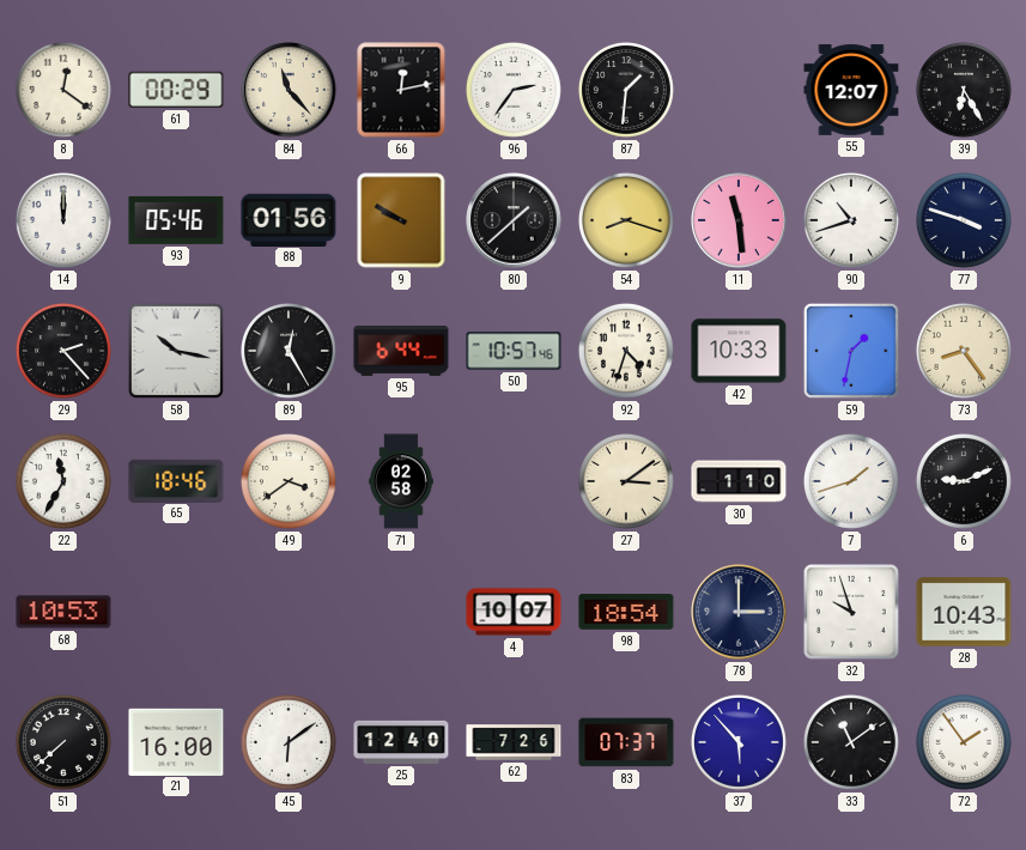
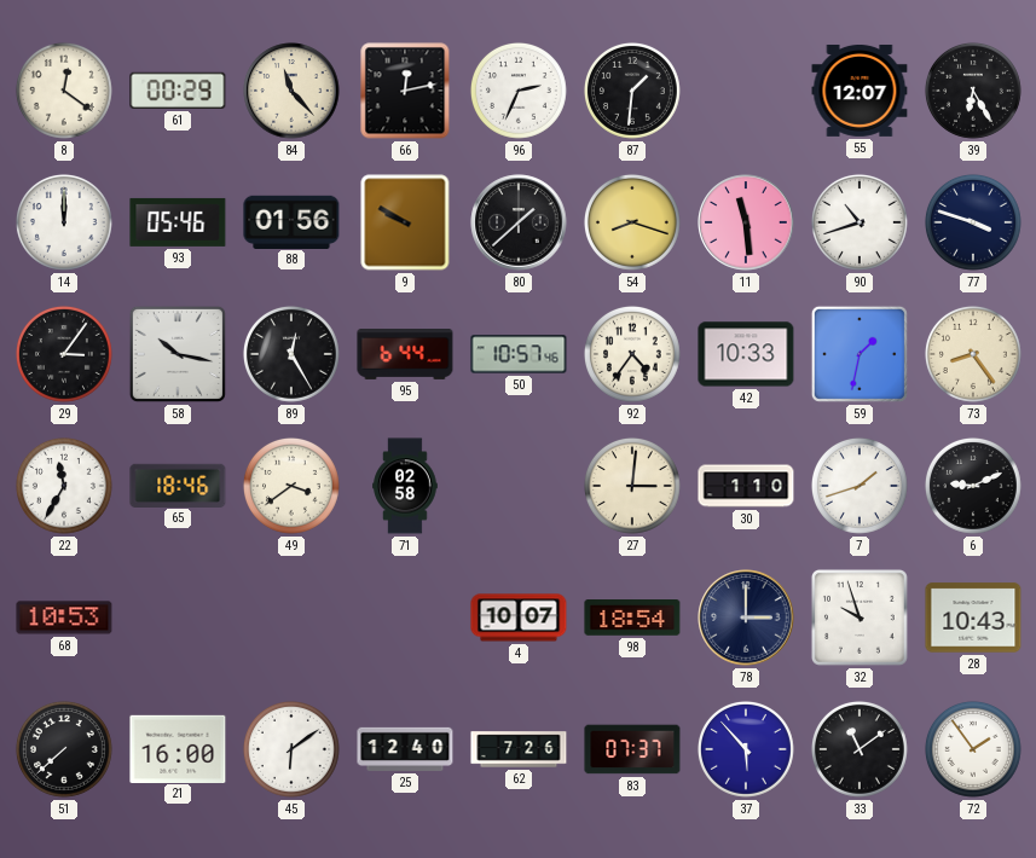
96: 2:36 -> 2:34
29: 2:23 -> 3:06
92: 4:33 -> 4:36
27: 3:09 -> 3:01
